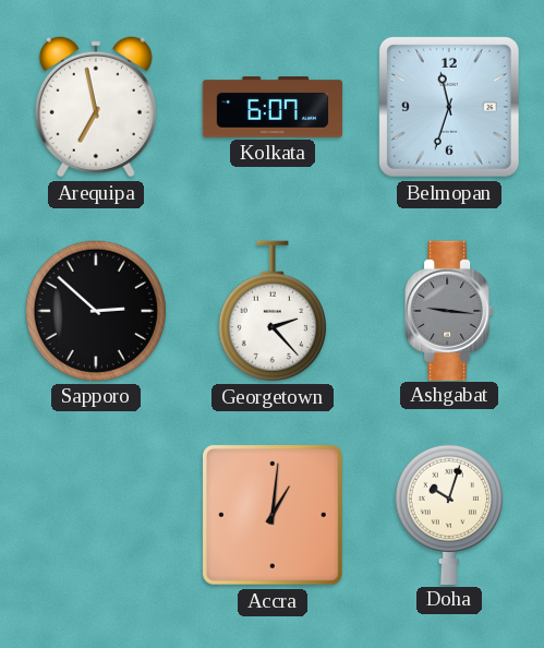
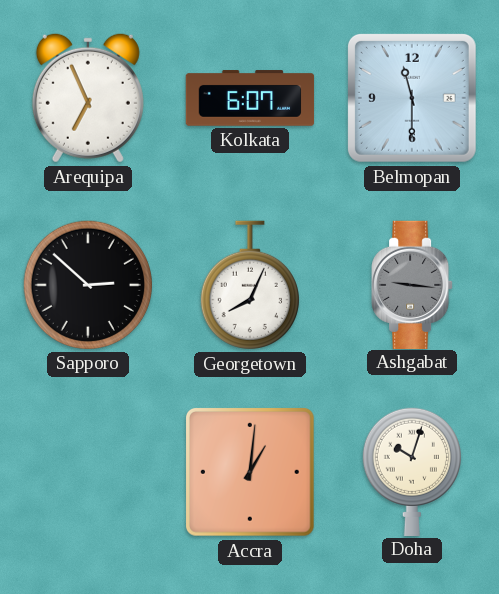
Arequipa: 6:58 -> 6:56
Belmopan: 11:33 -> 11:30
Georgetown: 2:23 -> 8:04
